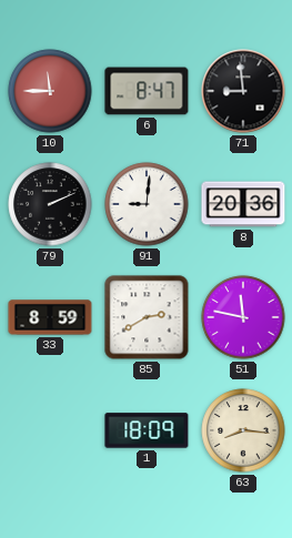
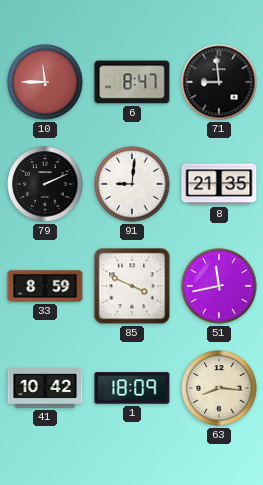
8: 20:36 -> 21:35
85: 2:40 -> 3:49
51: 11:47 -> 11:43
41: none -> 10:42
